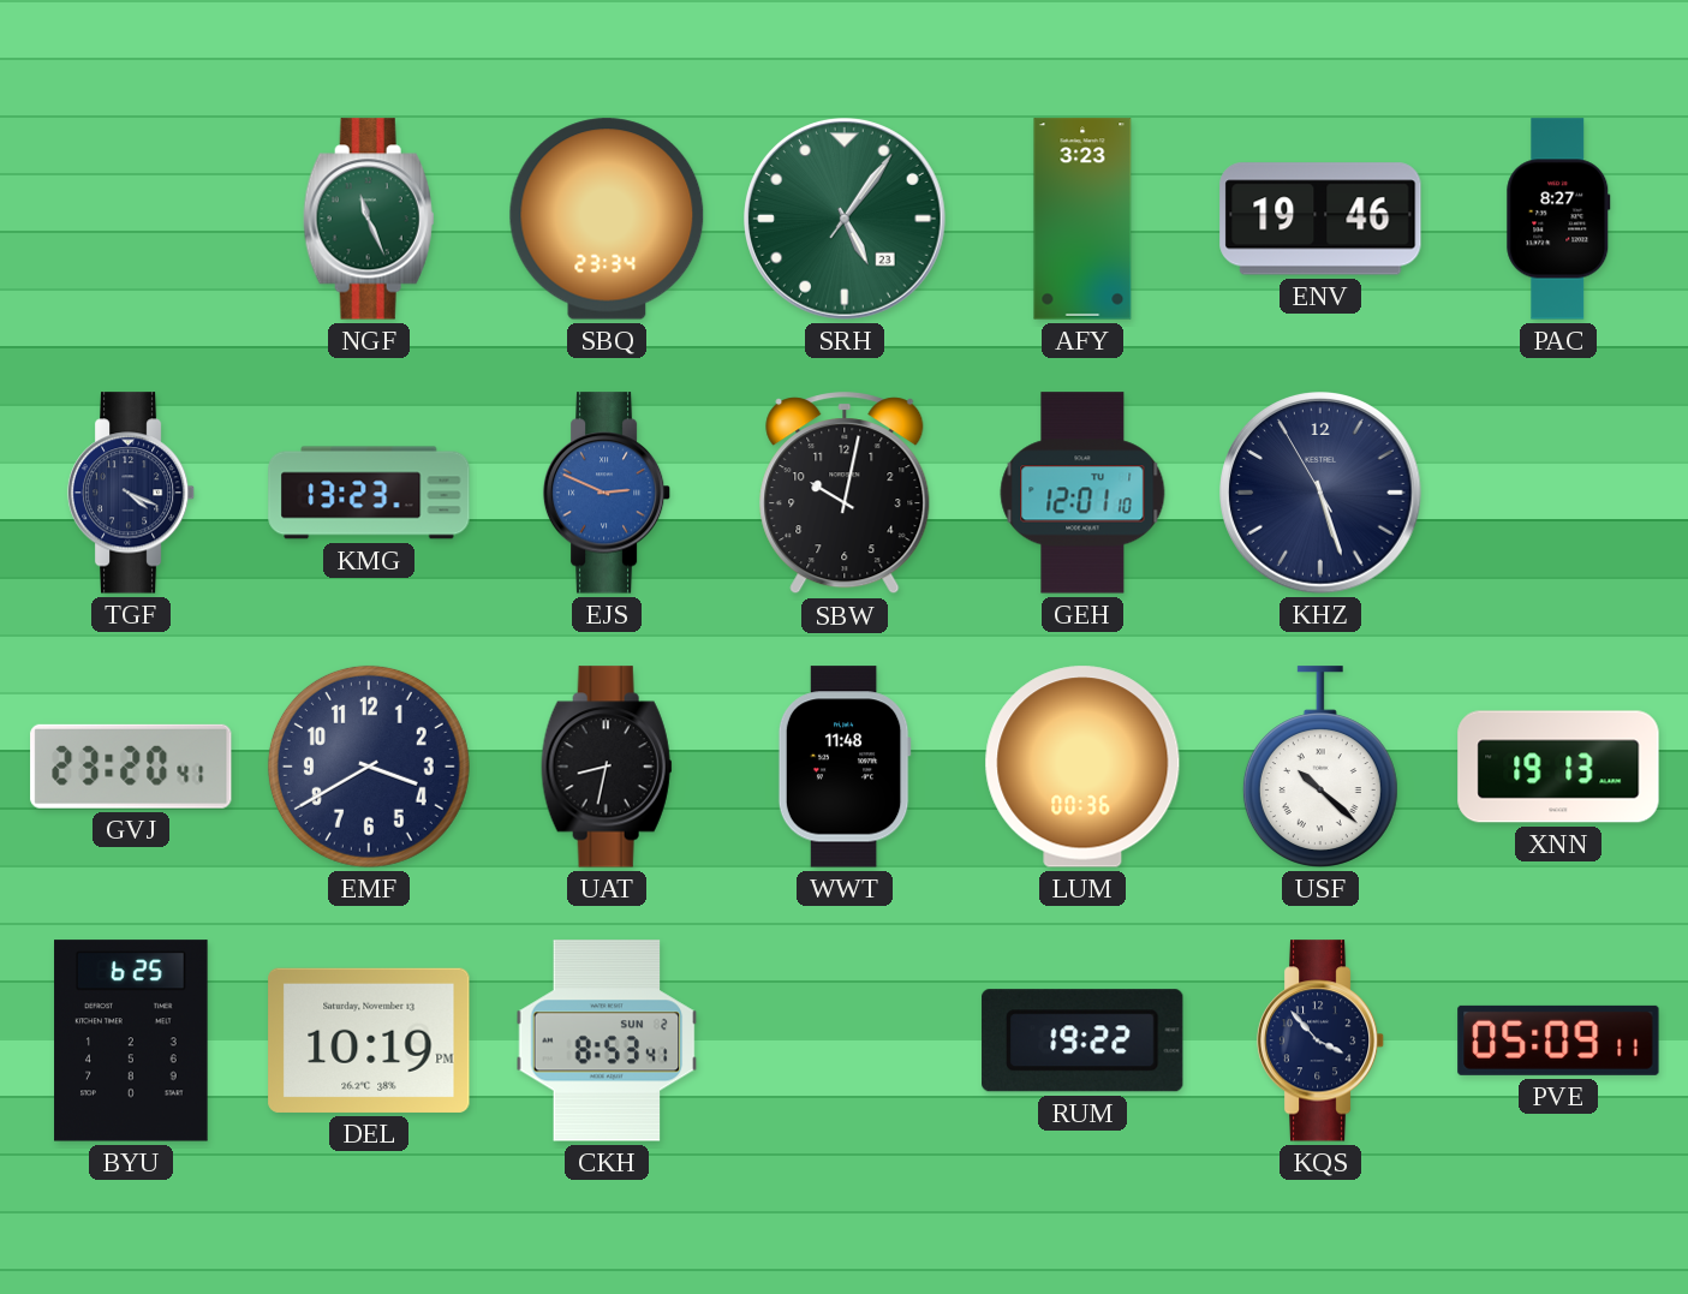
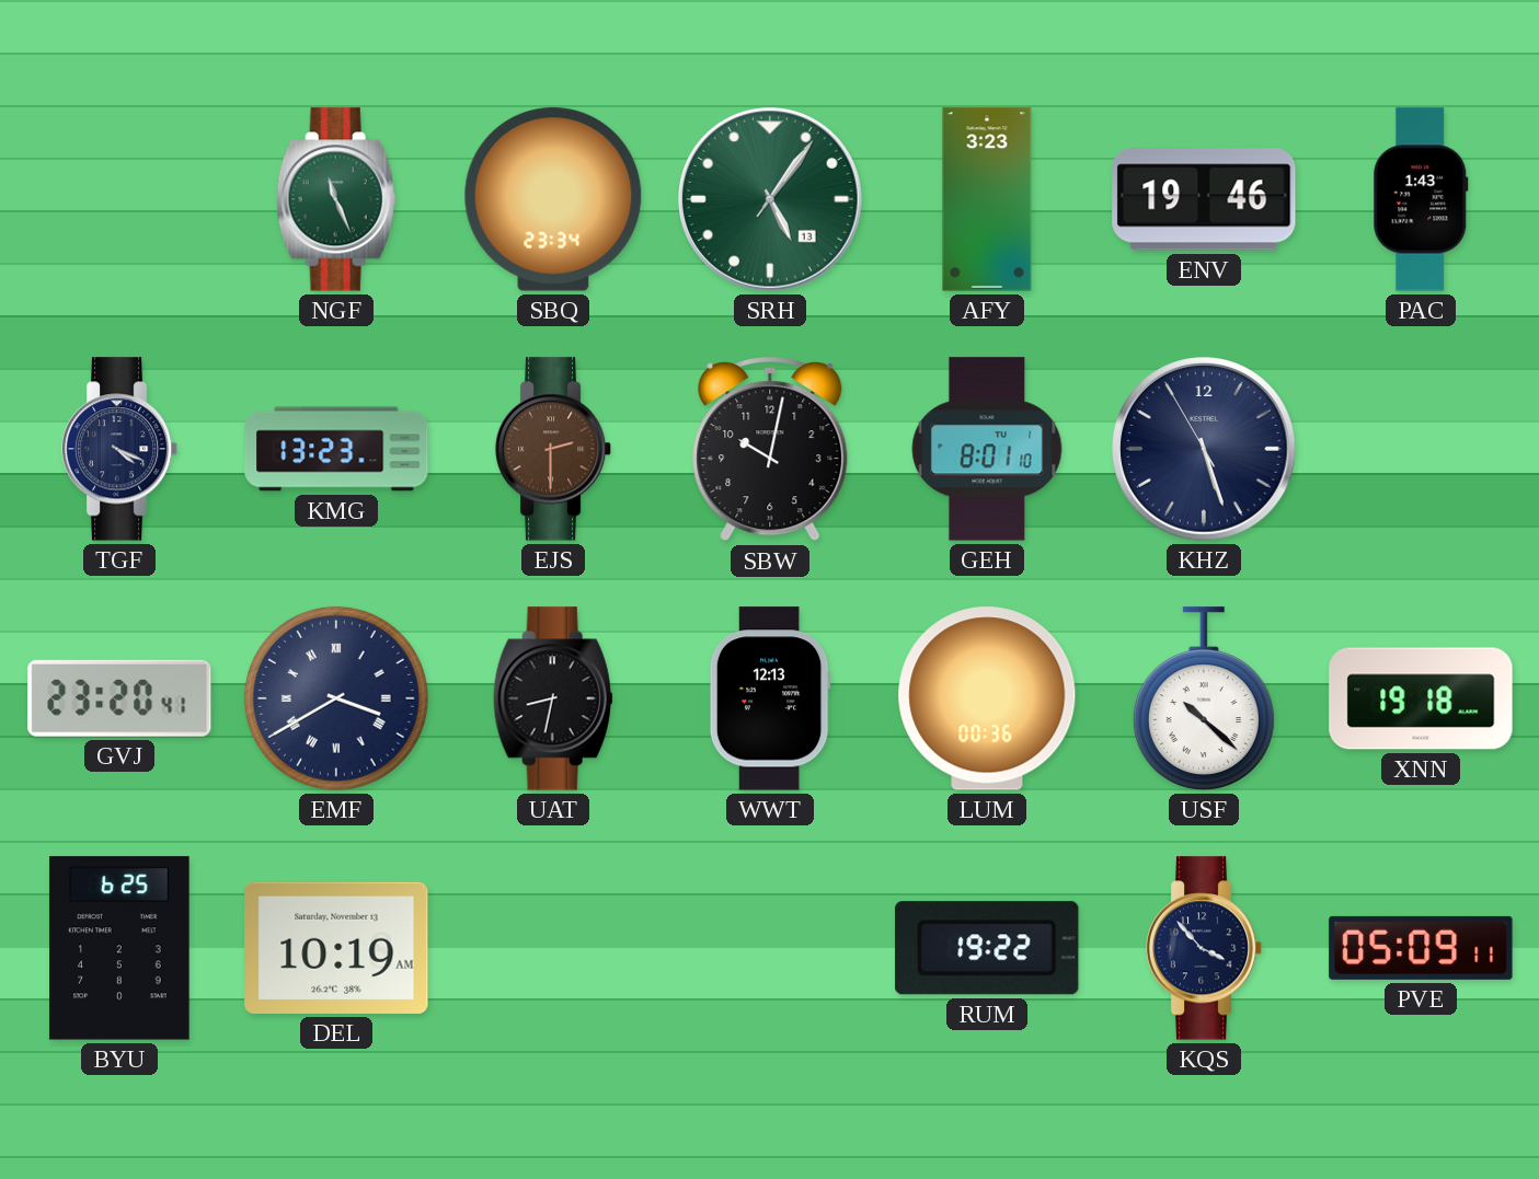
SRH date: 23 -> 13
PAC: 8:27 -> 1:43
EJS: 2:49 -> 2:30
EJS dial: blue -> brown
GEH: 12:01 -> 8:01
EMF numerals: Arabic -> Roman
WWT: 11:48 -> 12:13
XNN: 19:13 -> 19:18
DEL: 10:19 PM -> 10:19 AM
CKH: 8:53 -> none
